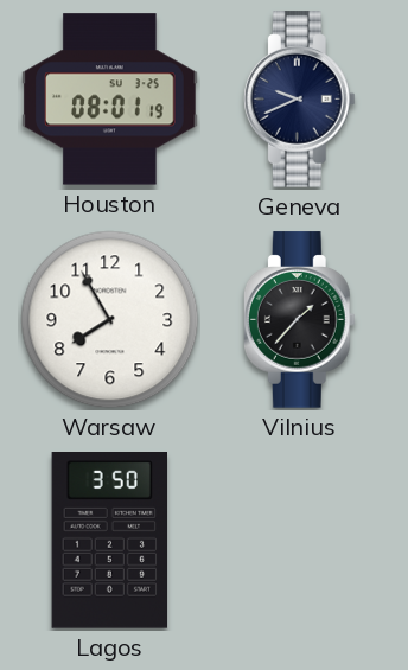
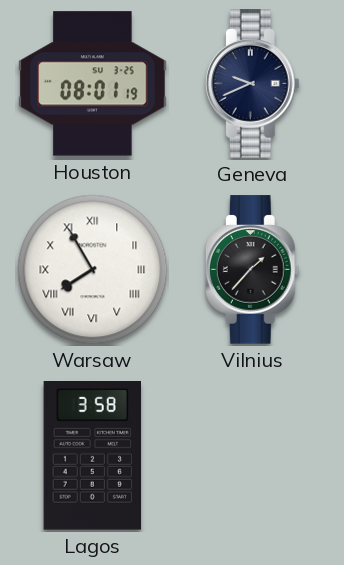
Warsaw numerals: Arabic -> Roman
Lagos: 3:50 -> 3:58
